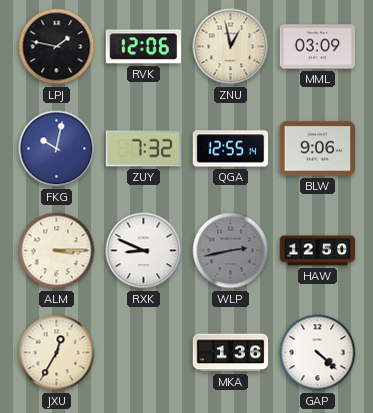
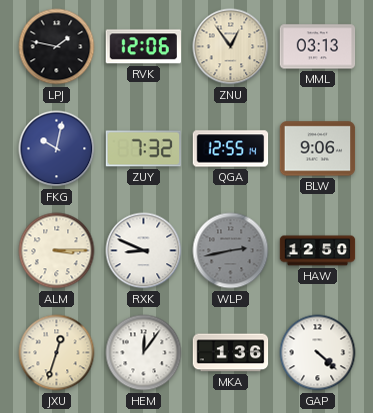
ZNU: 12:58 -> 12:54
MML: 03:09 -> 03:13
JXU: 12:35 -> 12:33
HEM: none -> 12:06
